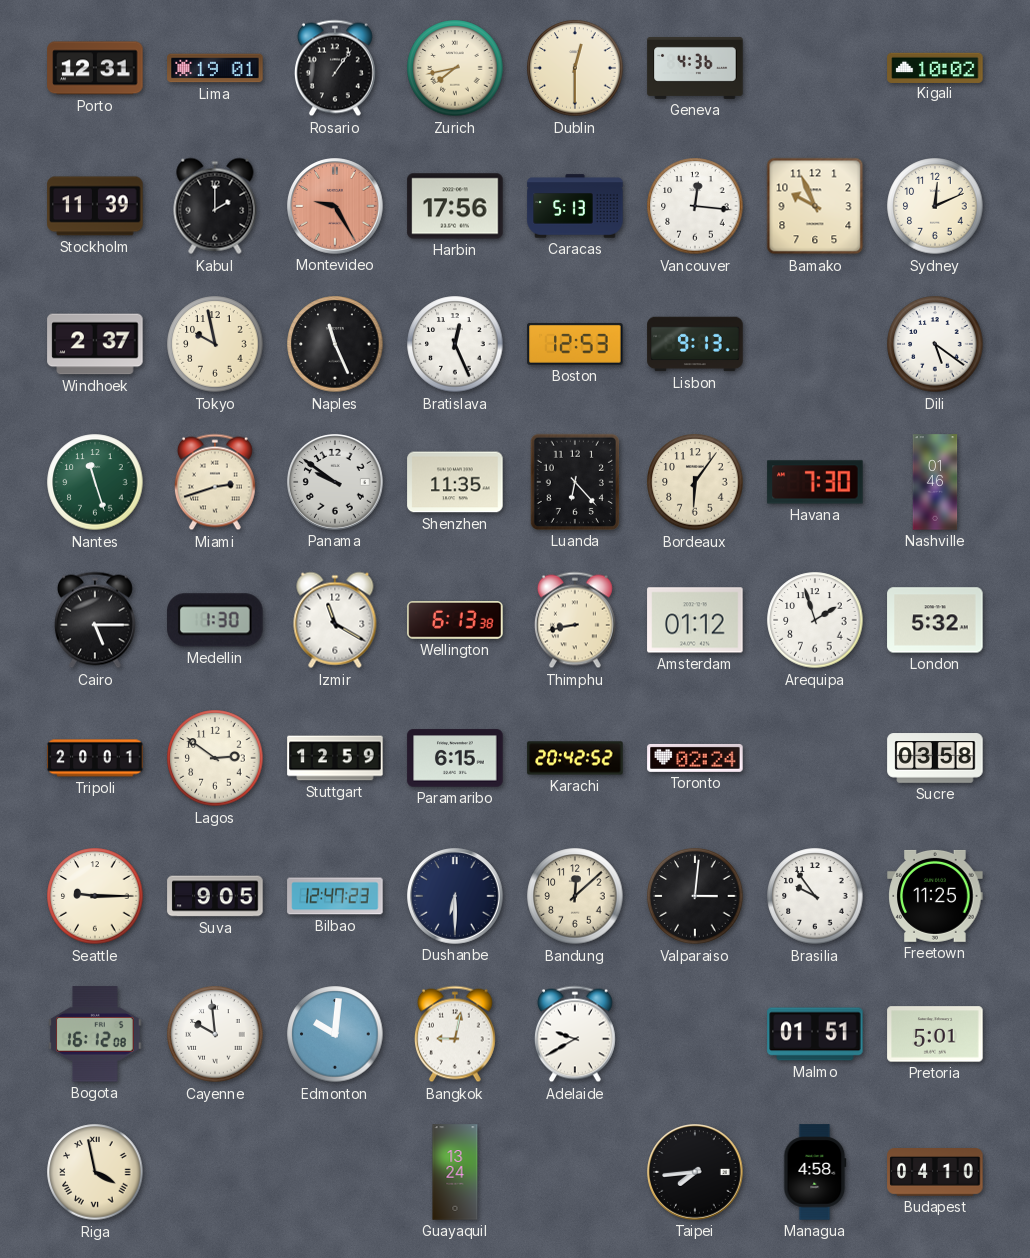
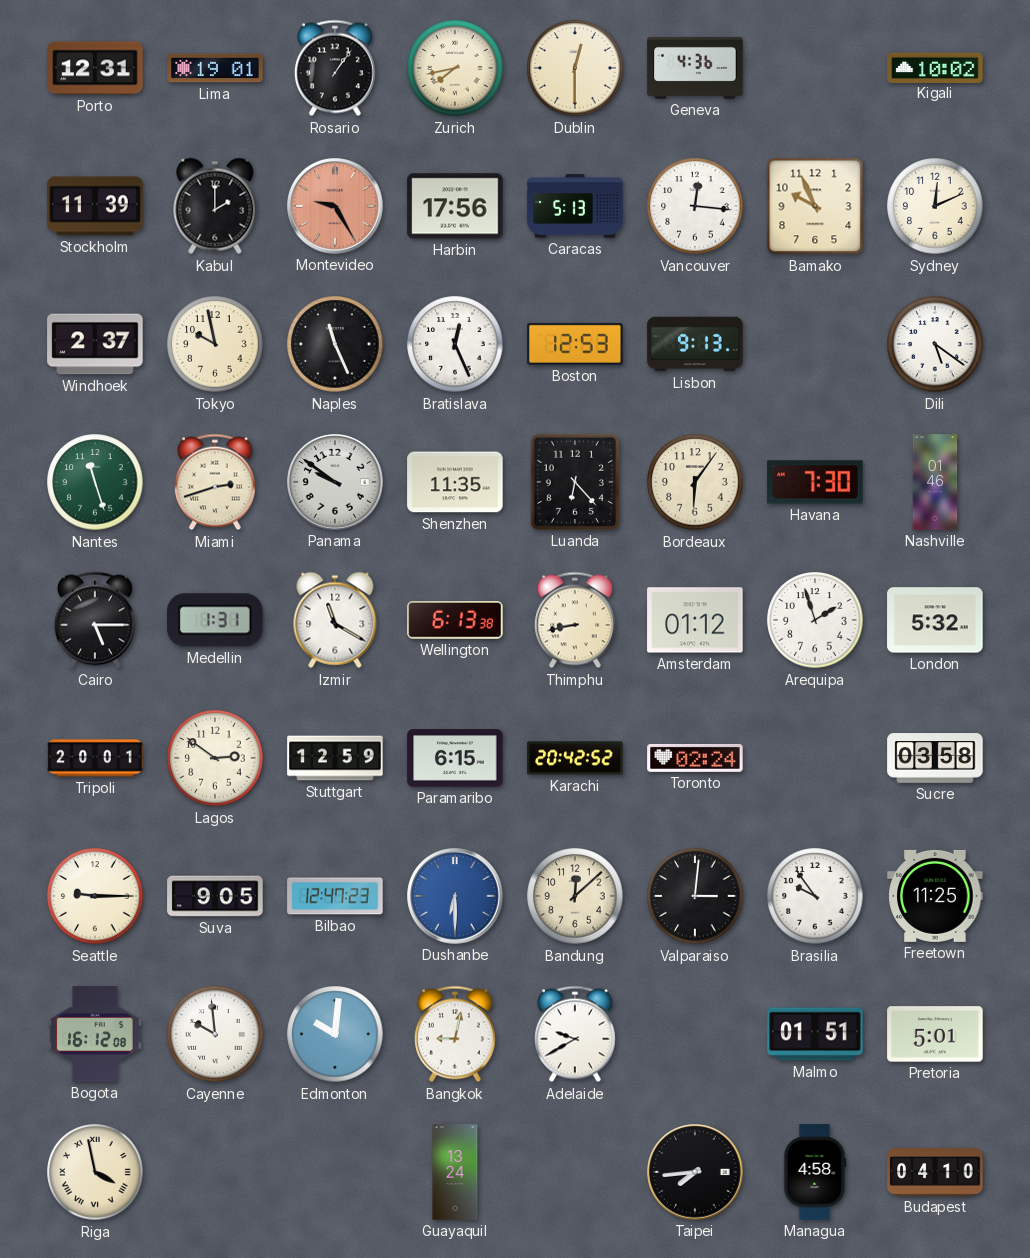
Medellin: 1:30 -> 1:31
Dushanbe dial: navy -> blue
